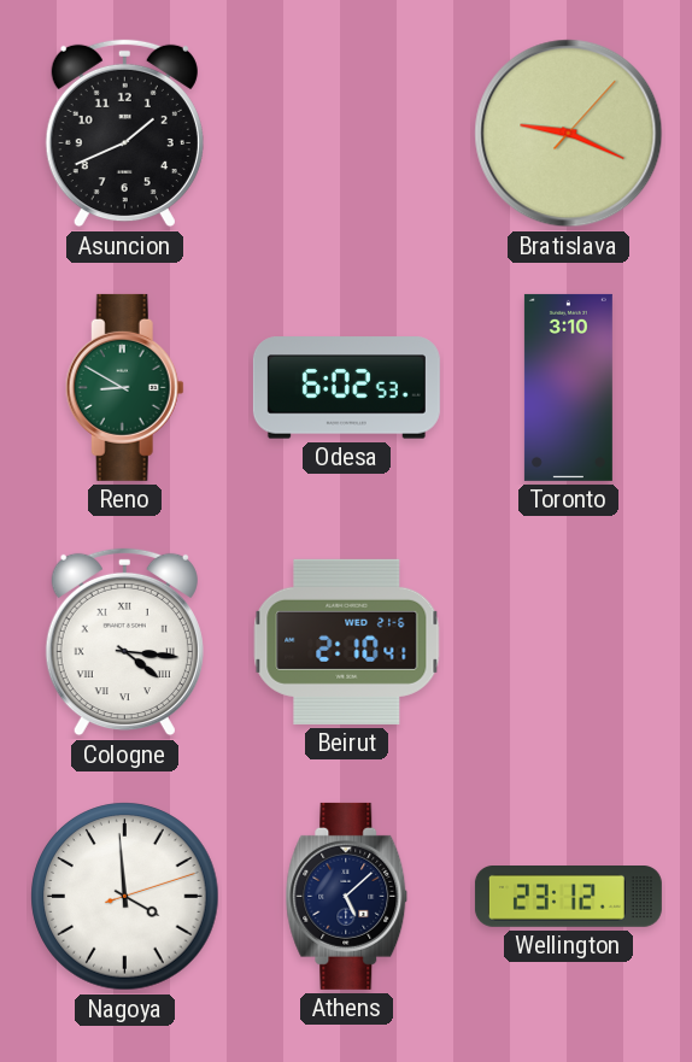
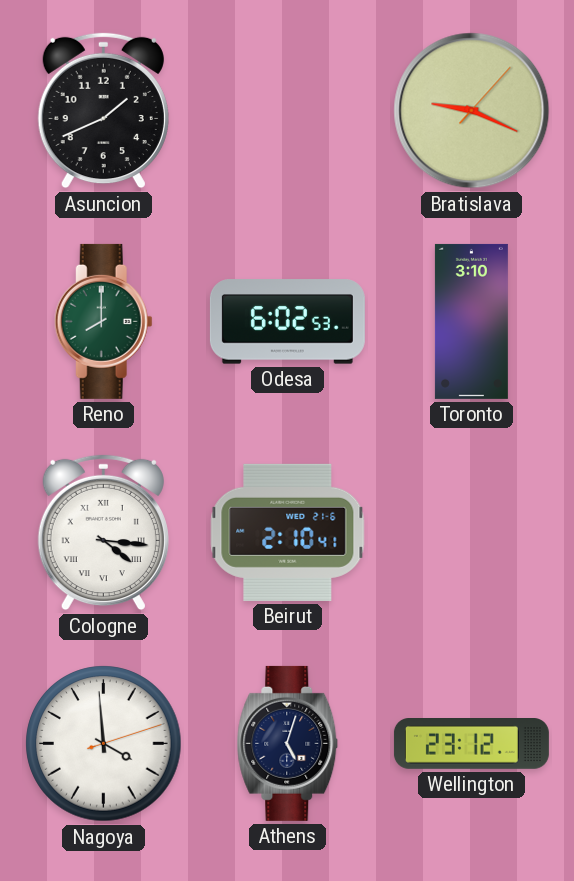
Reno: 8:50 -> 8:00
Athens: 5:08 -> 5:03
